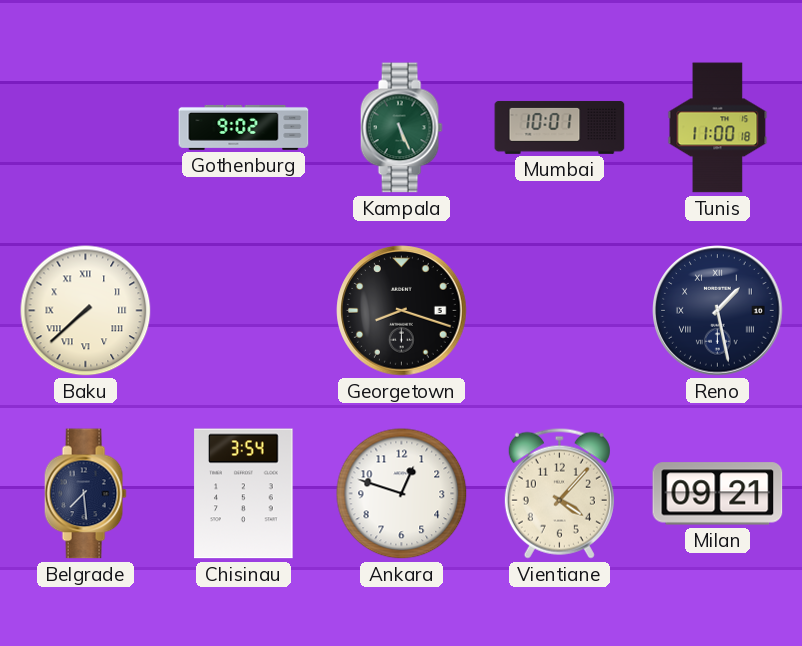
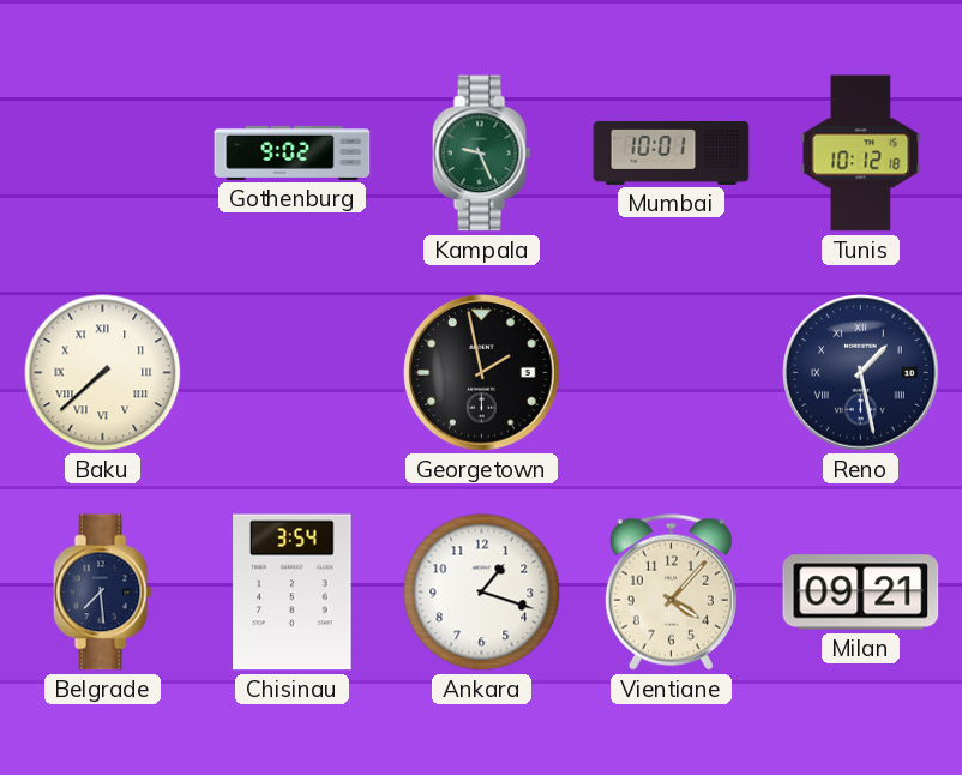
Kampala: 5:26 -> 9:26
Tunis: 11:00 -> 10:12
Georgetown: 8:18 -> 1:58
Ankara: 12:48 -> 1:18
